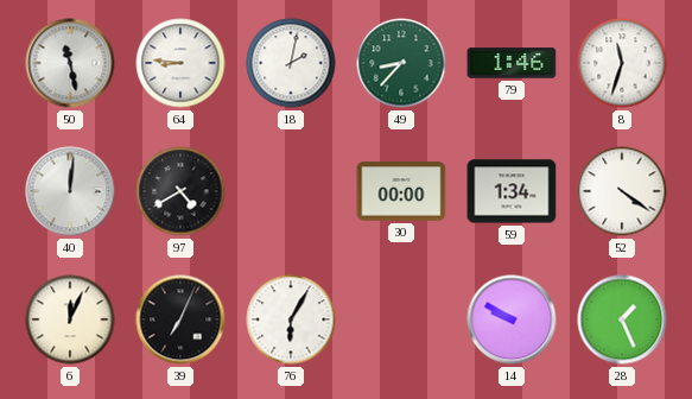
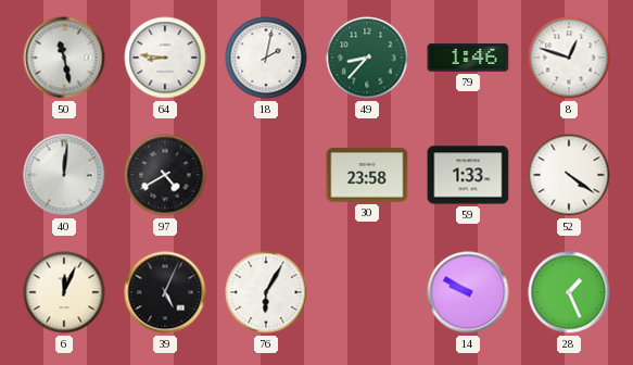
8: 11:33 -> 12:48
30: 00:00 -> 23:58
59: 1:34 -> 1:33
39: 7:04 -> 5:04
